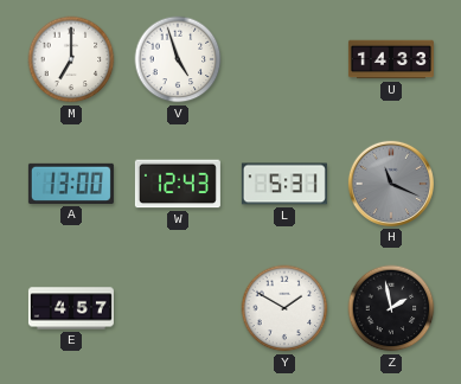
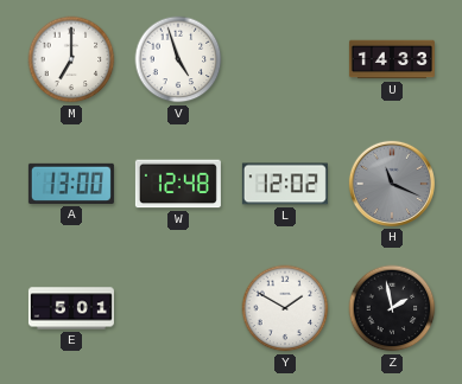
W: 12:43 -> 12:48
L: 5:31 -> 12:02
E: 4:57 -> 5:01
